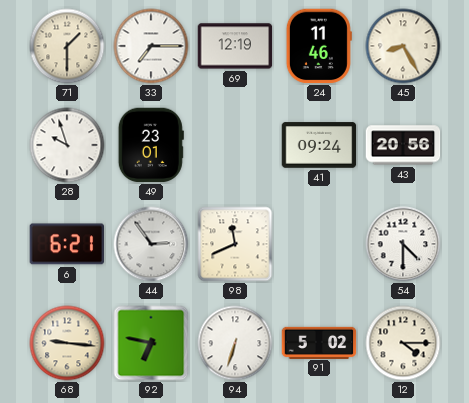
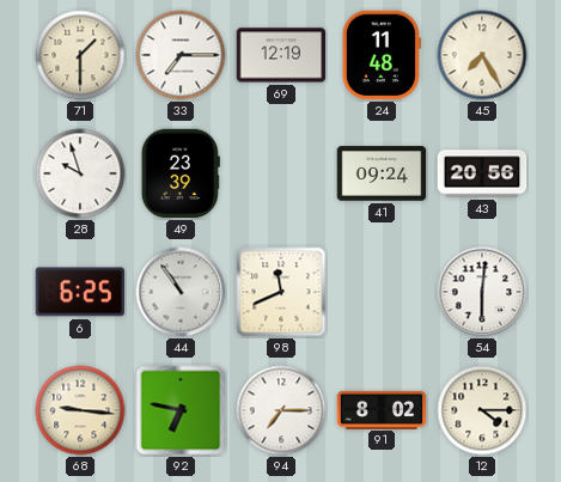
24: 11:46 -> 11:48
45: 8:25 -> 7:25
49: 23:01 -> 23:39
6: 6:21 -> 6:25
44: 2:54 -> 10:54
54: 4:30 -> 6:01
94: 6:33 -> 7:15
91: 5:02 -> 8:02
